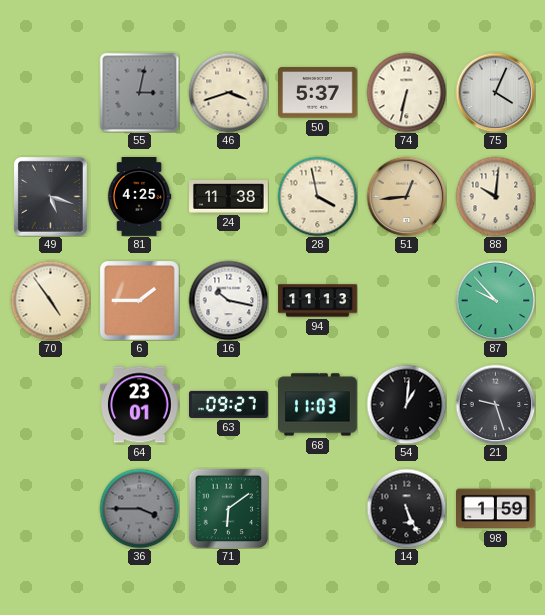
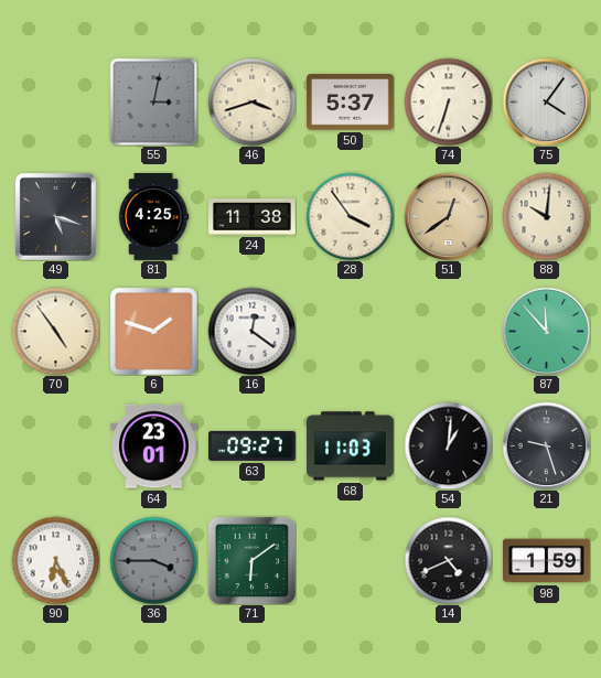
74: 6:32 -> 6:33
75: 4:04 -> 4:06
28: 3:58 -> 3:54
51: 12:44 -> 12:39
6: 1:45 -> 1:48
16: 10:17 -> 12:21
94: 11:13 -> none
87: 9:53 -> 11:53
90: none -> 6:26
14: 5:26 -> 4:41
